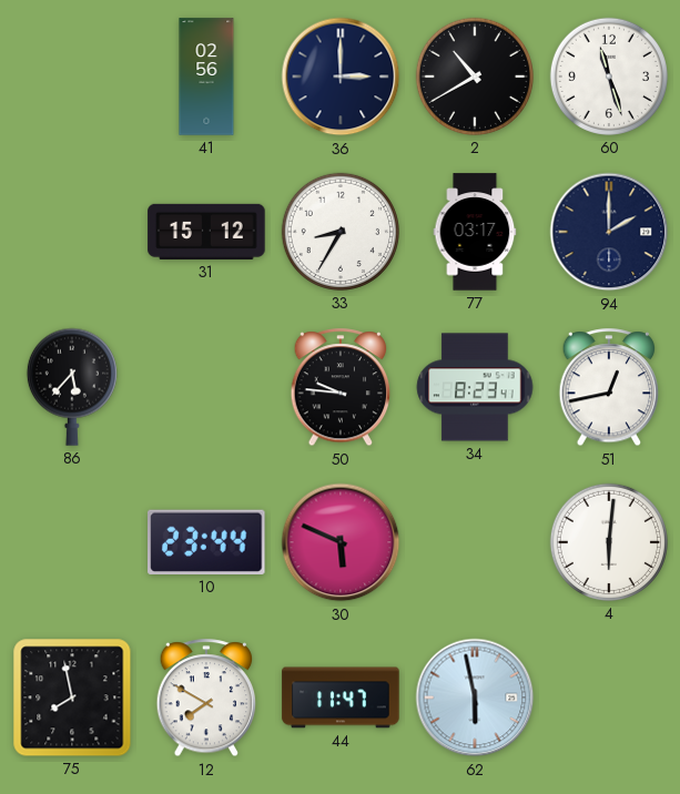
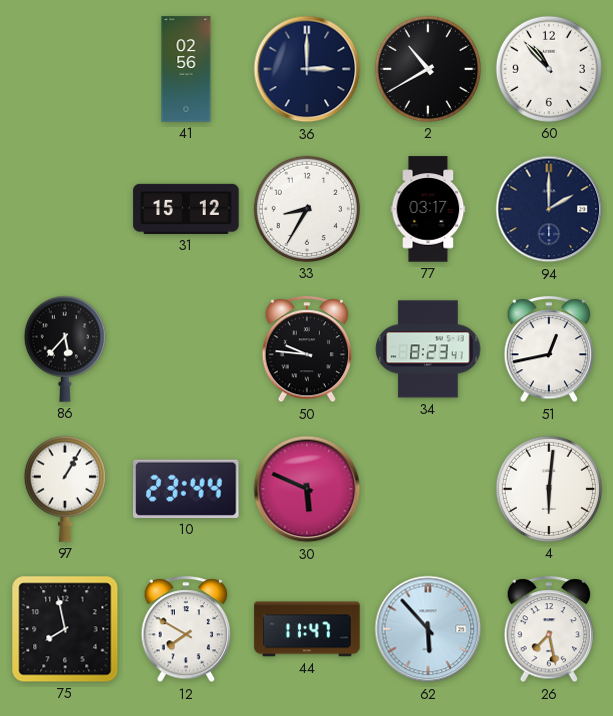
60: 11:27 -> 10:53
97: none -> 1:05
62: 5:58 -> 5:53
26: none -> 7:28
